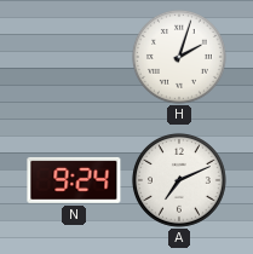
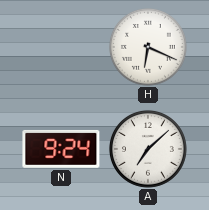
H: 2:03 -> 6:19
A: 7:11 -> 7:08
